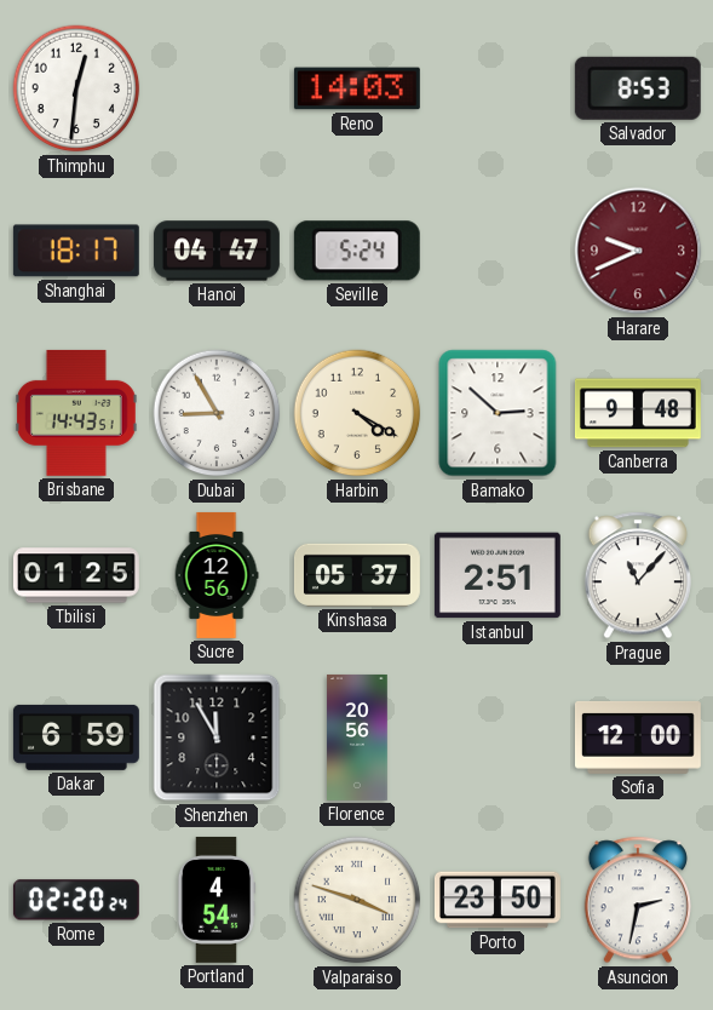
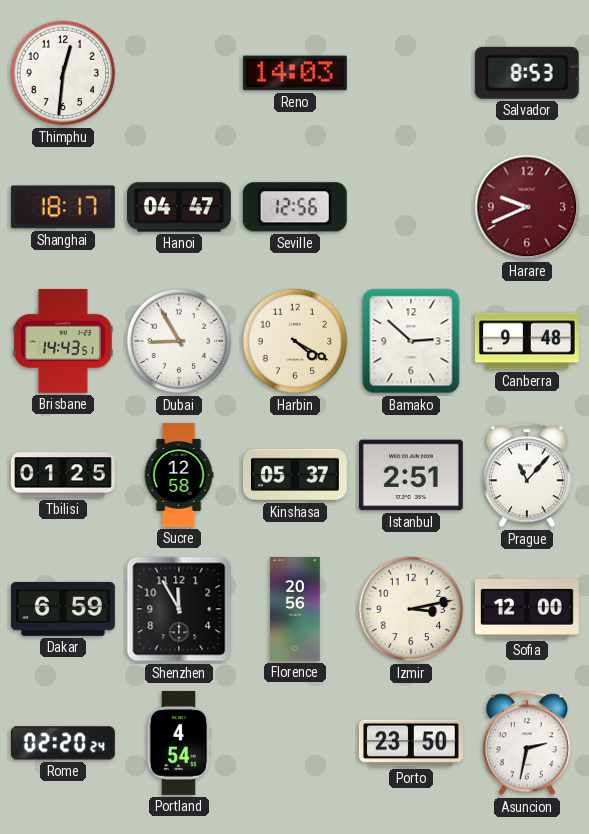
Seville: 5:24 -> 12:56
Sucre: 12:56 -> 12:58
Izmir: none -> 3:13
Valparaiso: 3:48 -> none
